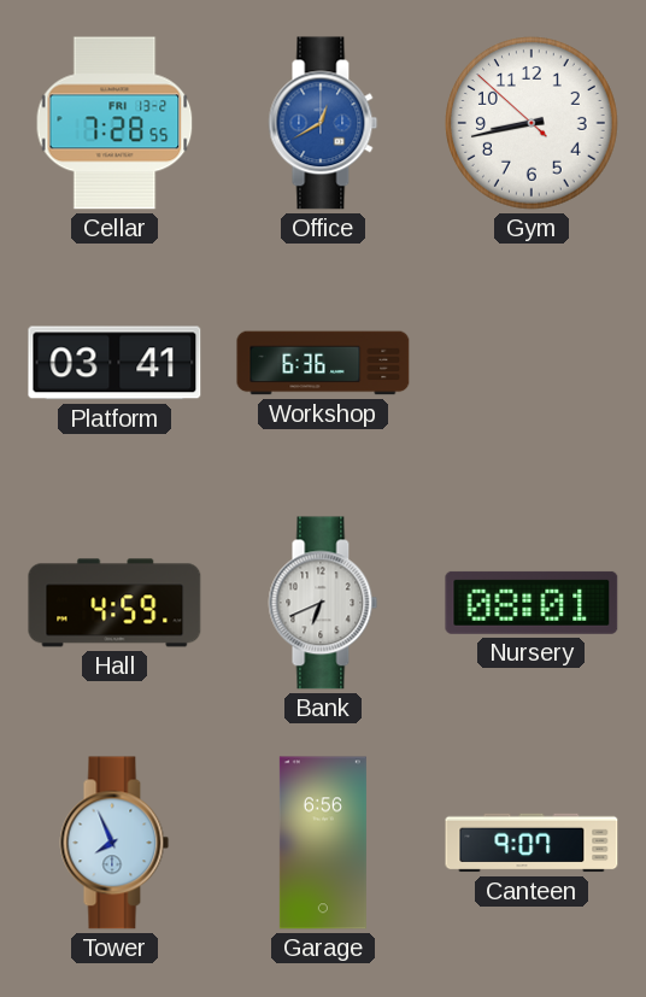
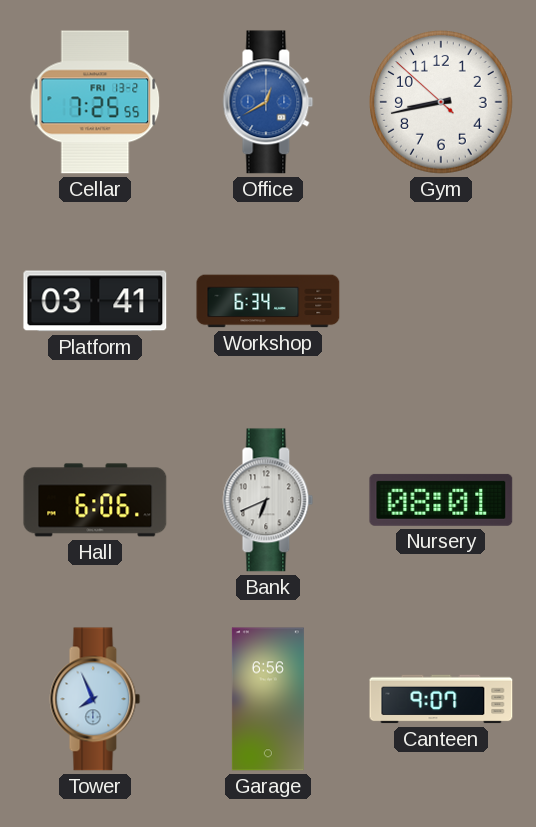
Cellar: 7:28 -> 7:25
Workshop: 6:36 -> 6:34
Hall: 4:59 -> 6:06
